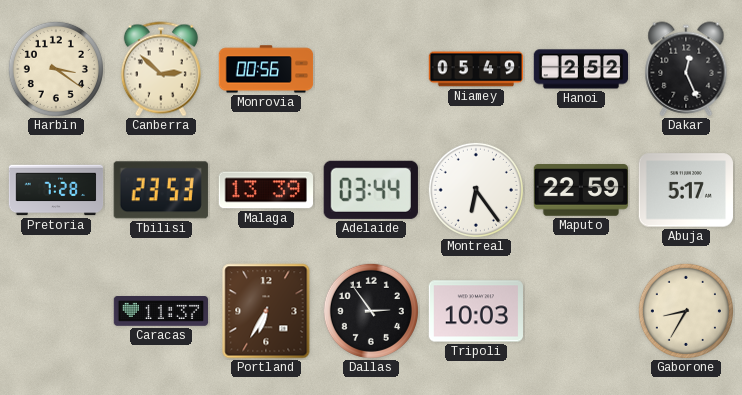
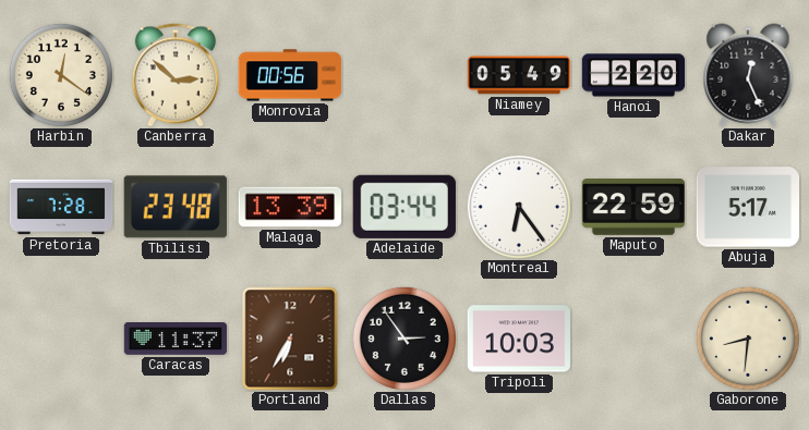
Harbin: 3:21 -> 12:21
Hanoi: 2:52 -> 2:20
Tbilisi: 23:53 -> 23:48
Gaborone: 8:35 -> 8:31
